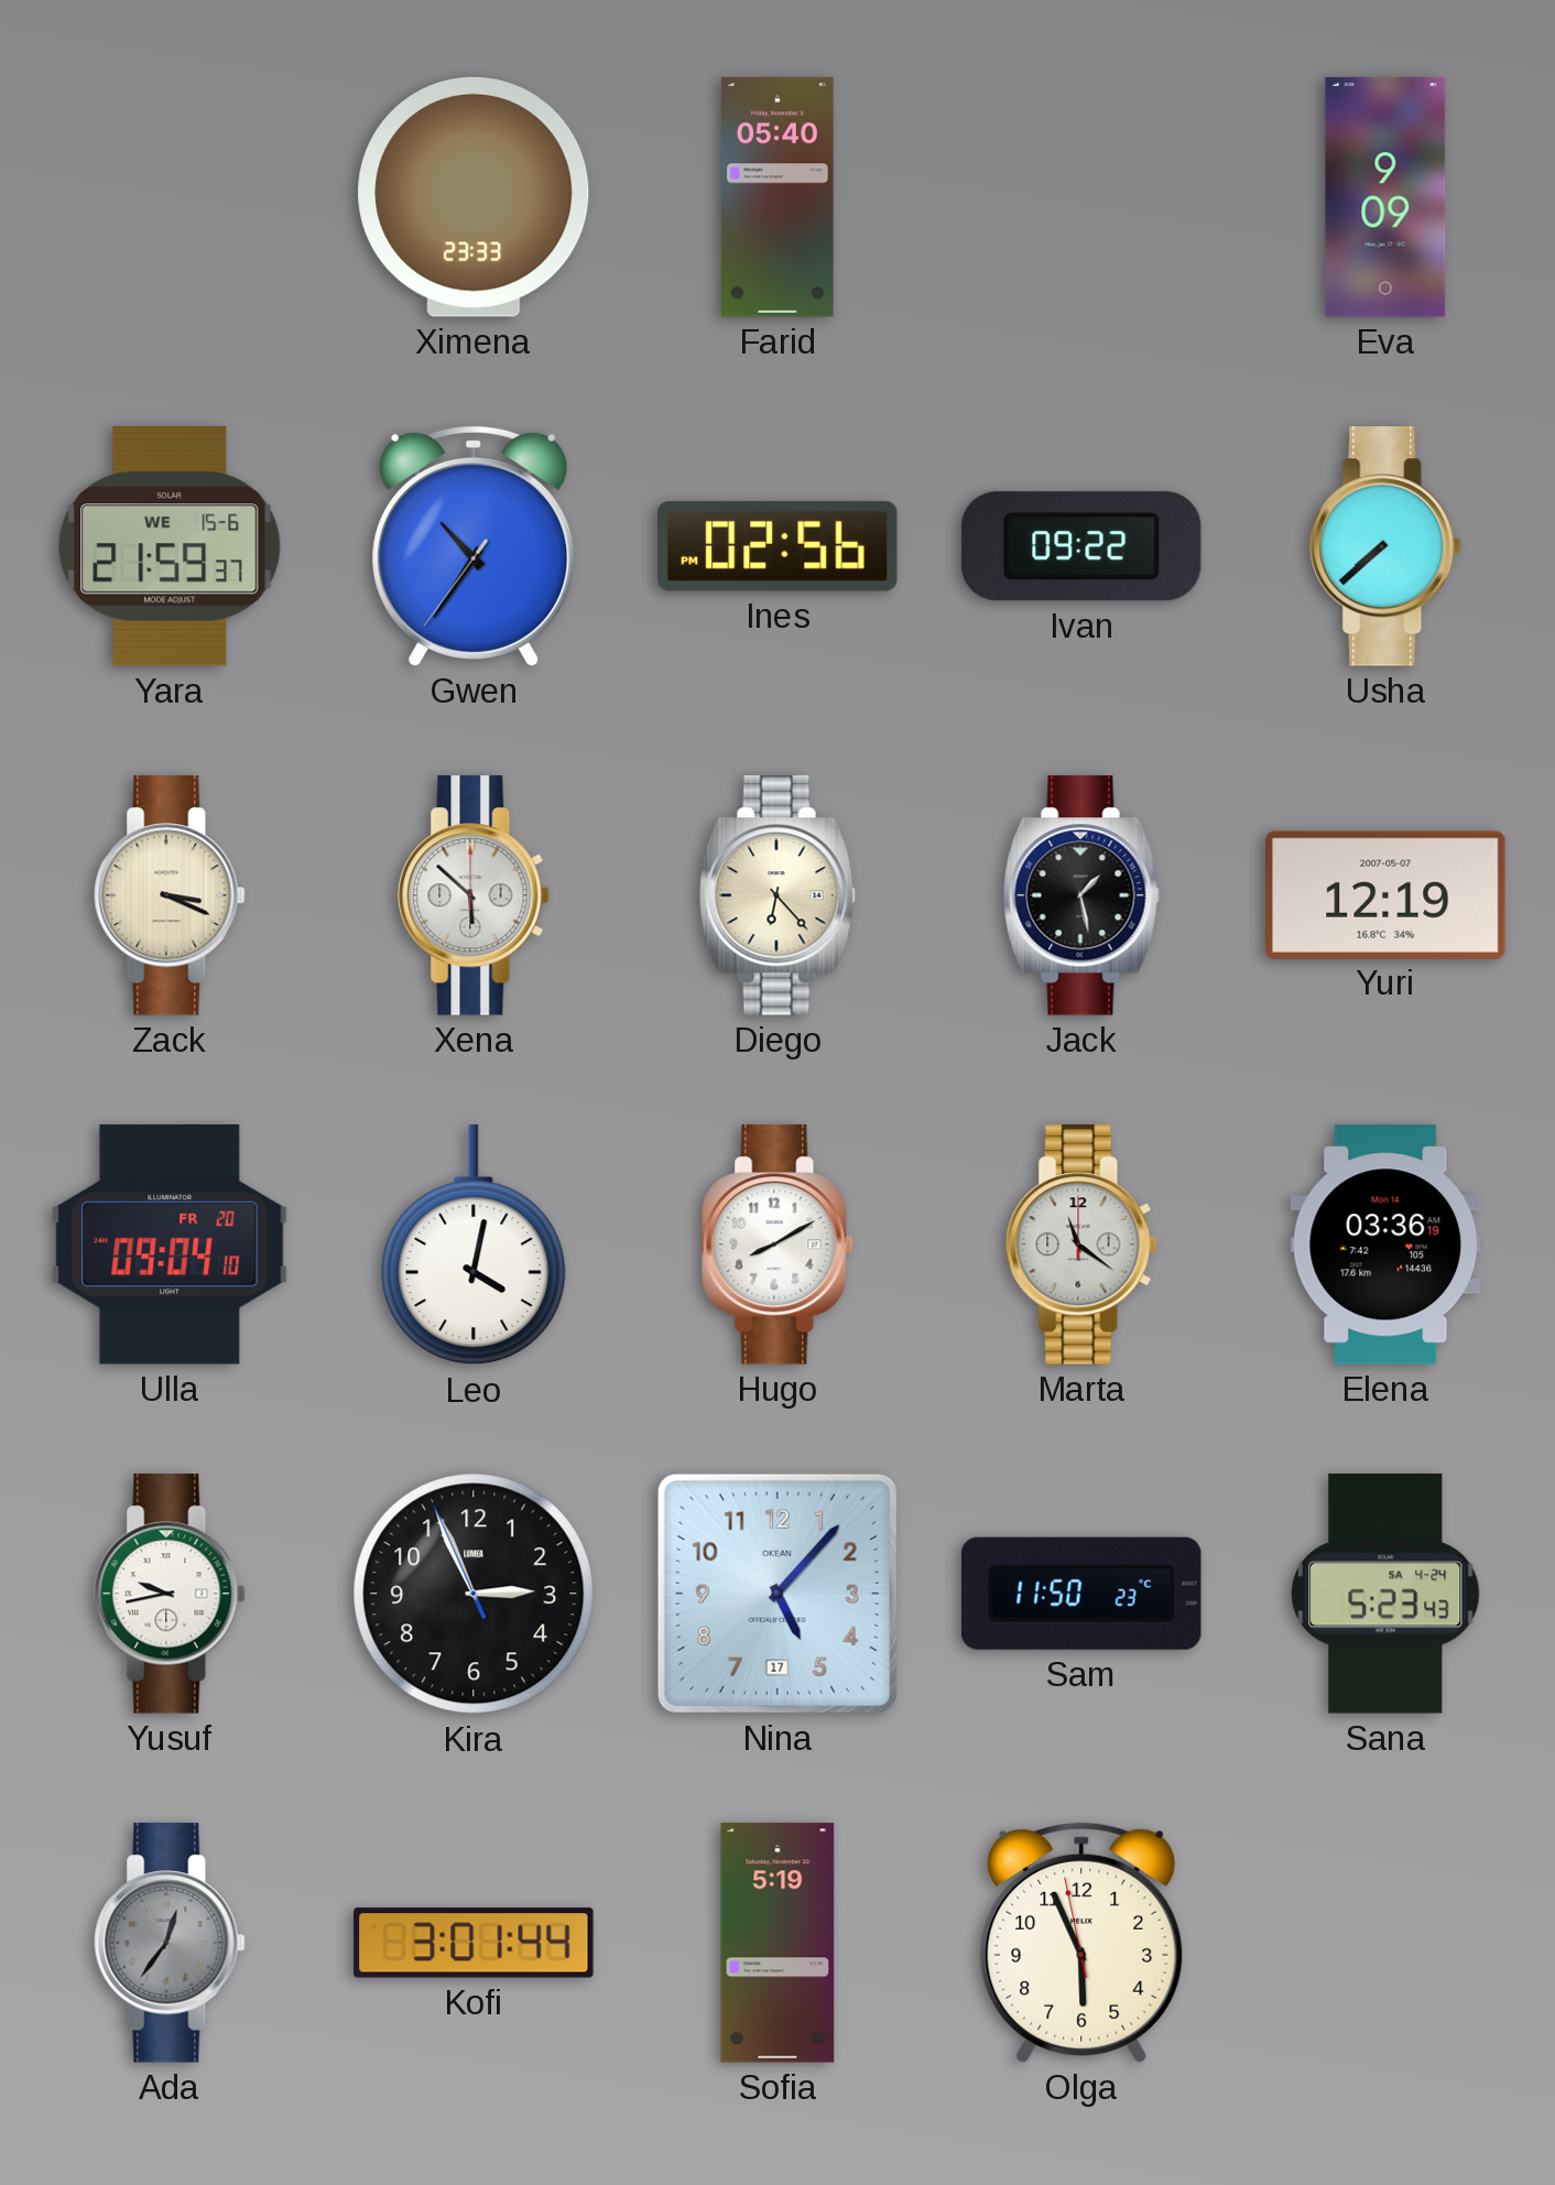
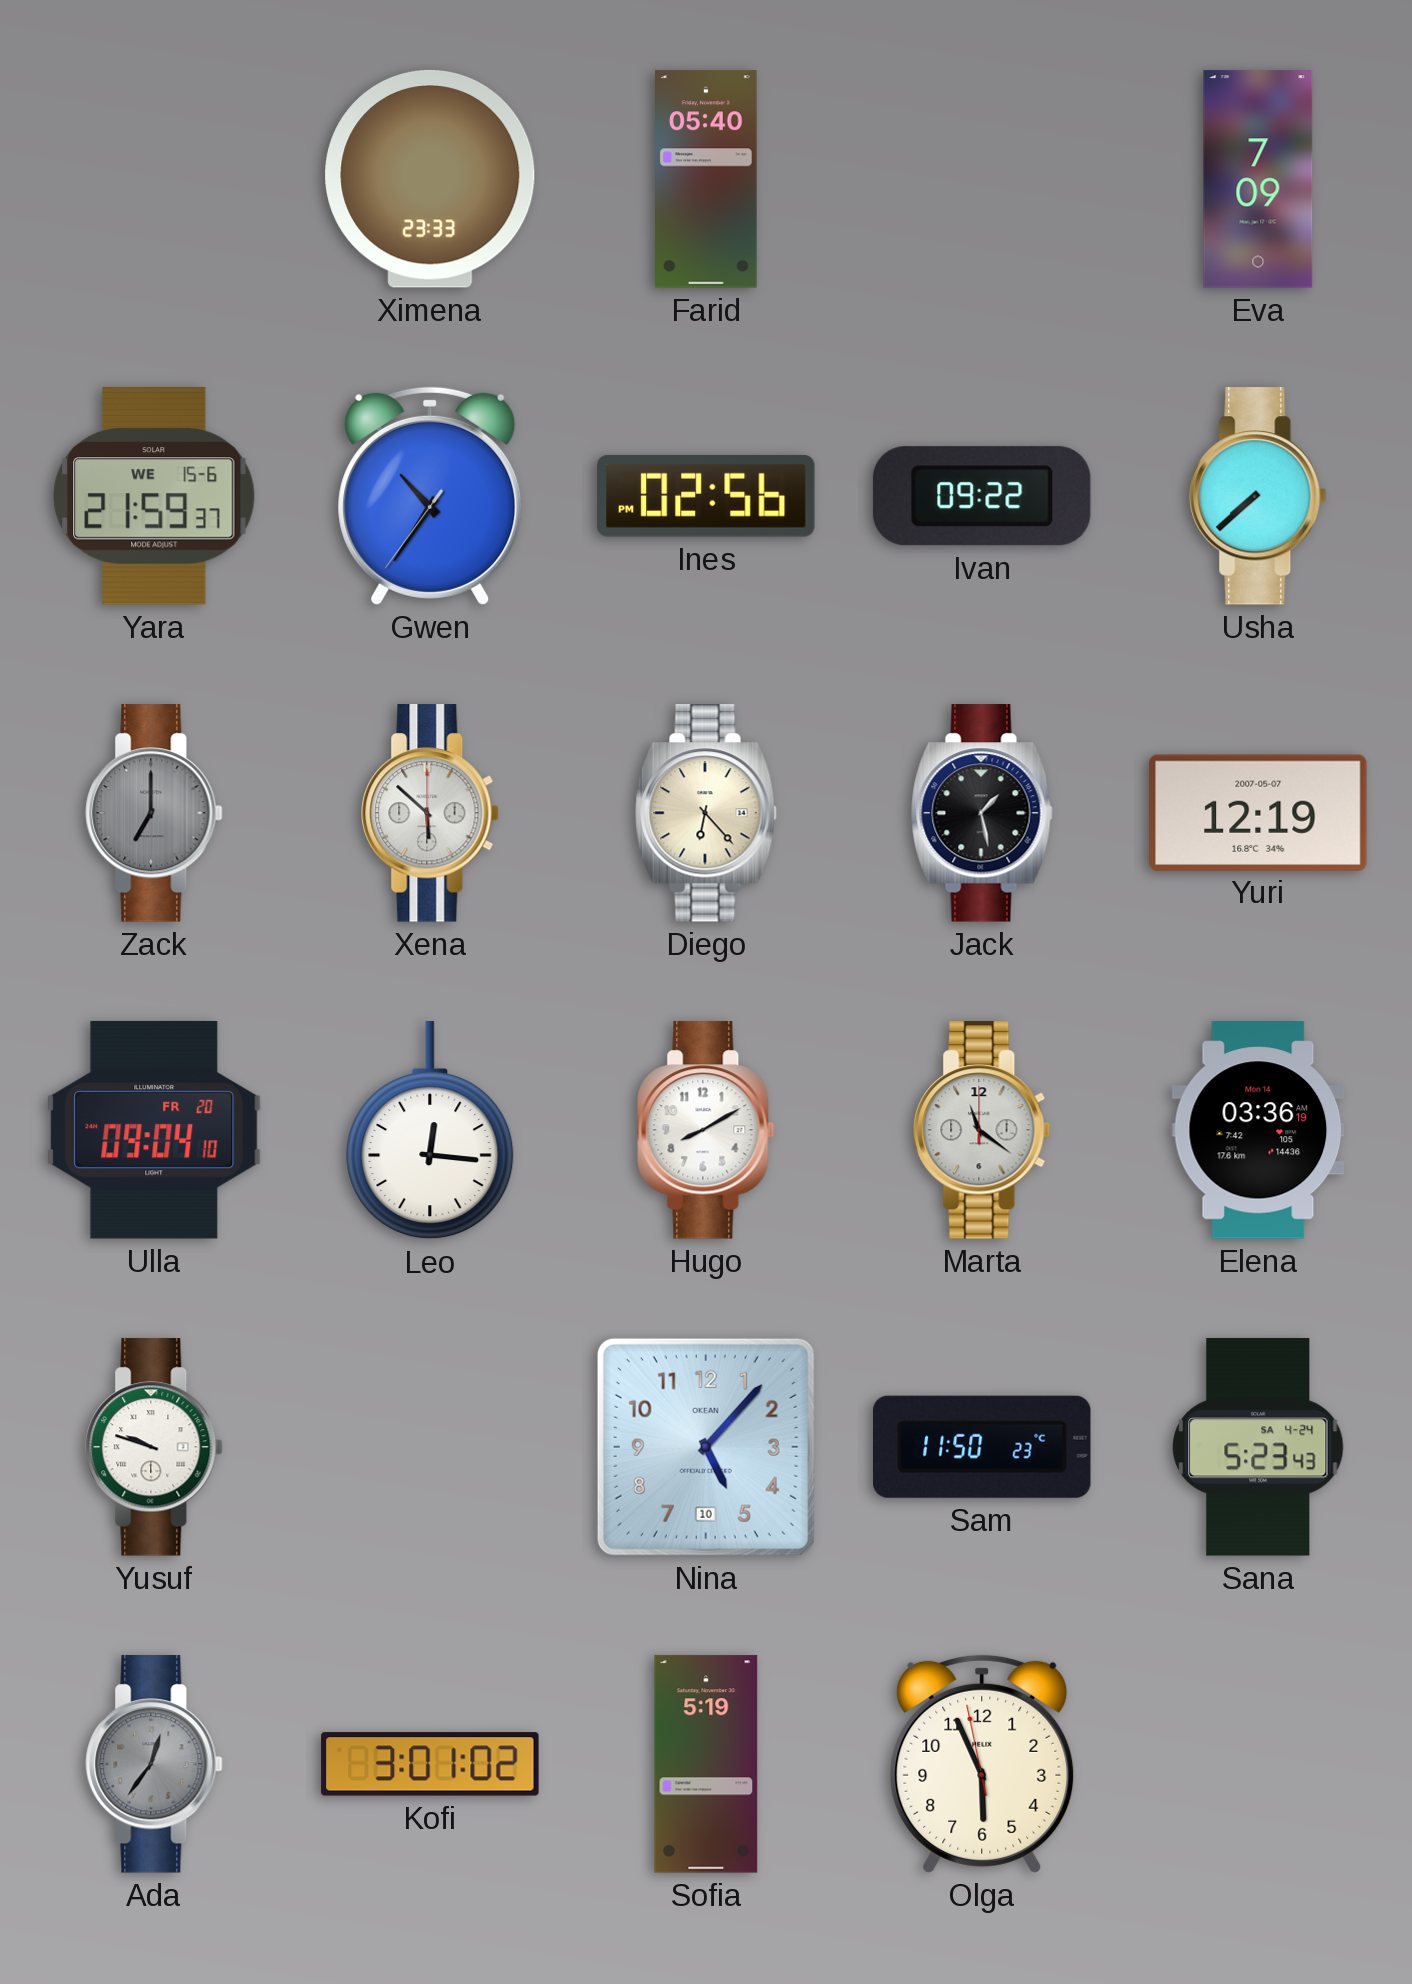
Eva: 9:09 -> 7:09
Zack: 3:19 -> 7:00
Zack dial: cream -> grey
Leo: 4:02 -> 12:16
Yusuf: 9:43 -> 9:48
Kira: 2:55 -> none
Nina date: 17 -> 10
Kofi: 3:01:44 -> 3:01:02
